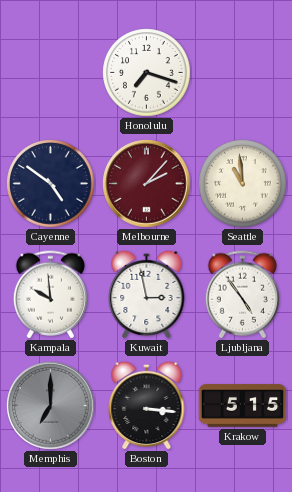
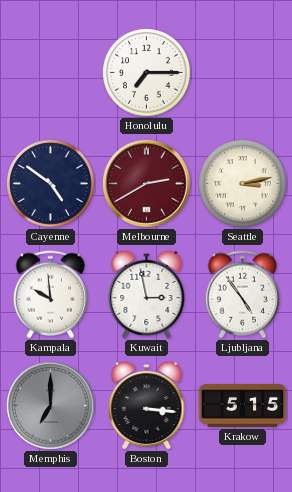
Honolulu: 7:18 -> 7:15
Melbourne: 2:07 -> 2:40
Seattle: 10:59 -> 3:13
